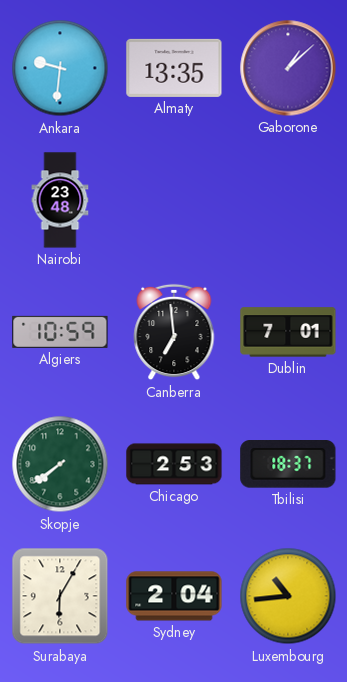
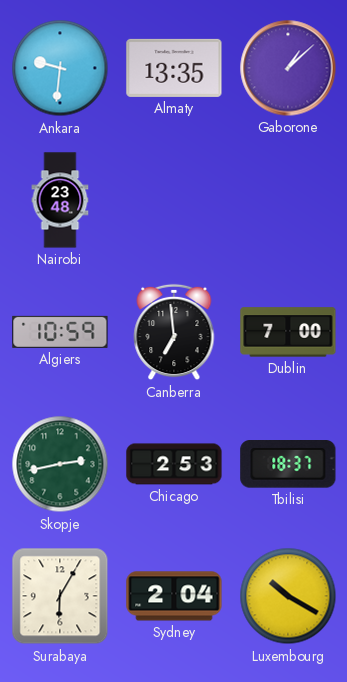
Dublin: 7:01 -> 7:00
Skopje: 7:39 -> 2:43
Luxembourg: 10:44 -> 10:20
